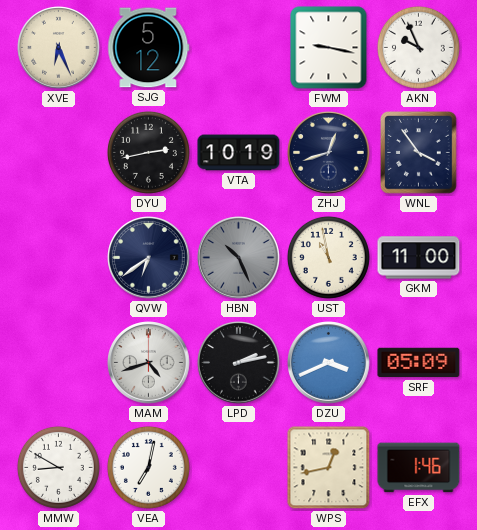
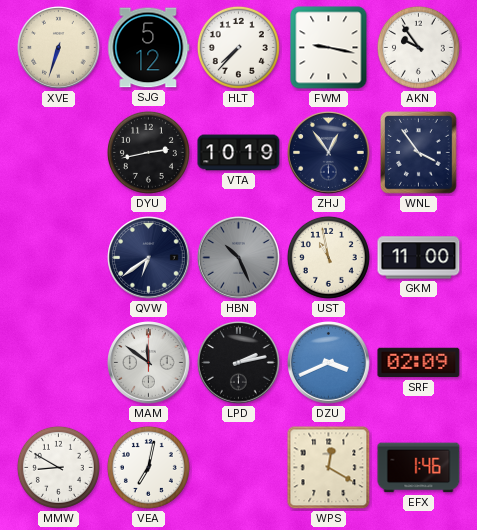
XVE: 6:26 -> 6:33
HLT: none -> 7:37
AKN: 9:56 -> 9:54
ZHJ: 12:42 -> 12:54
MAM: 4:42 -> 11:51
SRF: 05:09 -> 02:09
WPS: 12:43 -> 12:20
